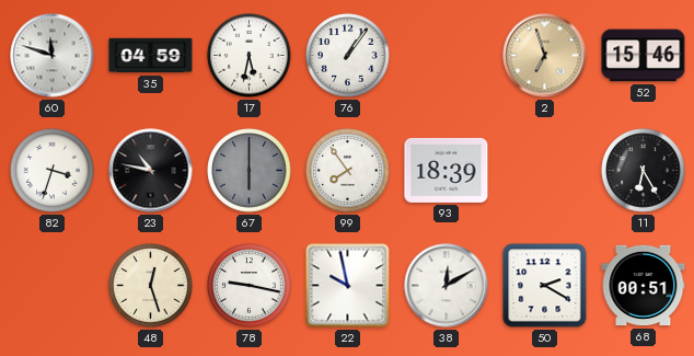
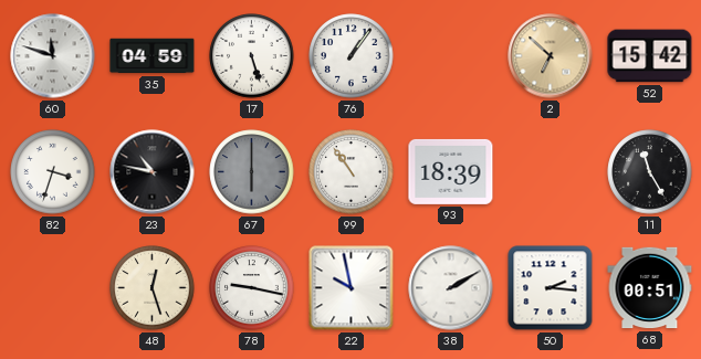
17: 5:32 -> 5:27
2: 6:57 -> 6:52
52: 15:46 -> 15:42
99: 7:54 -> 10:54
11: 6:25 -> 11:25
38: 12:10 -> 2:10
50: 2:20 -> 2:16
